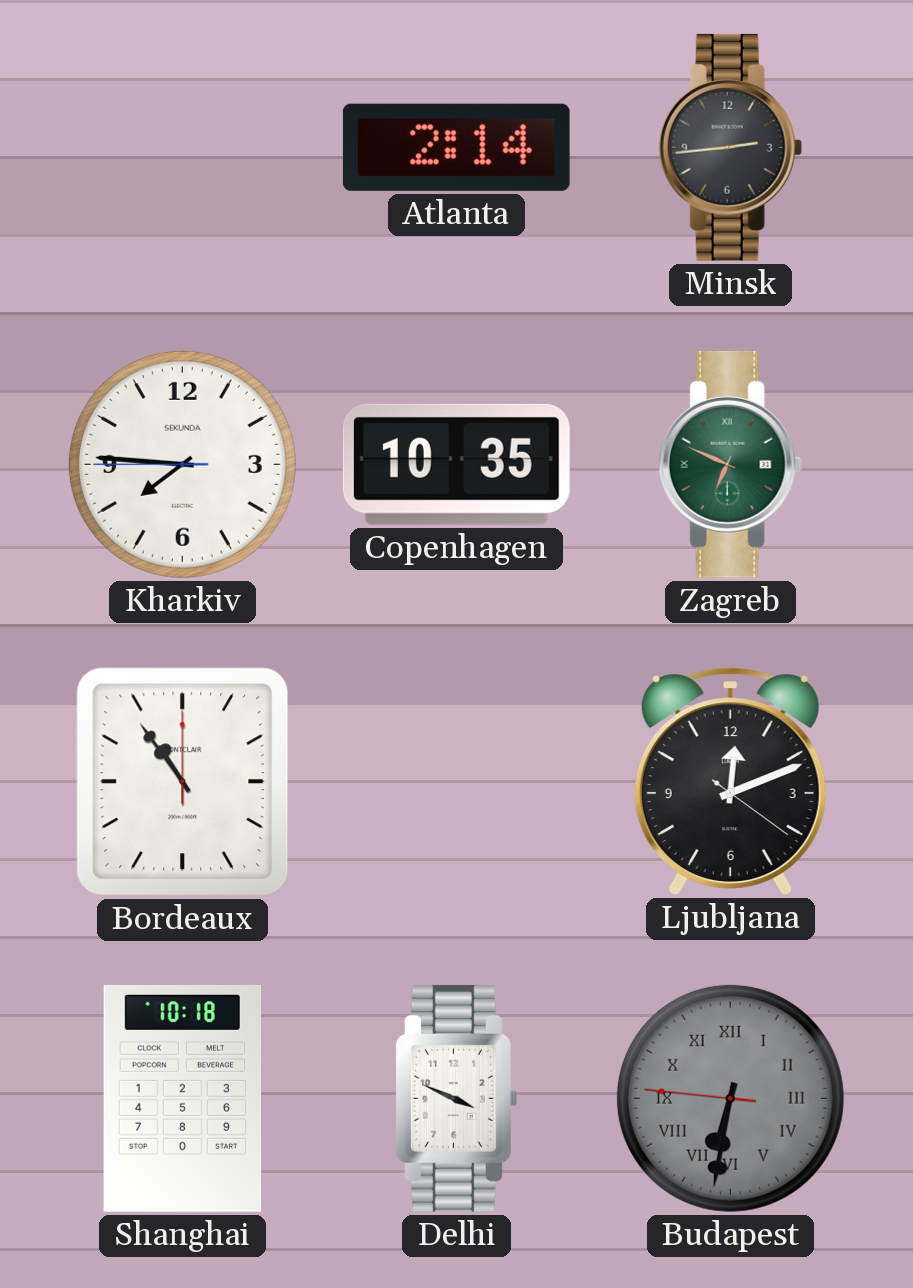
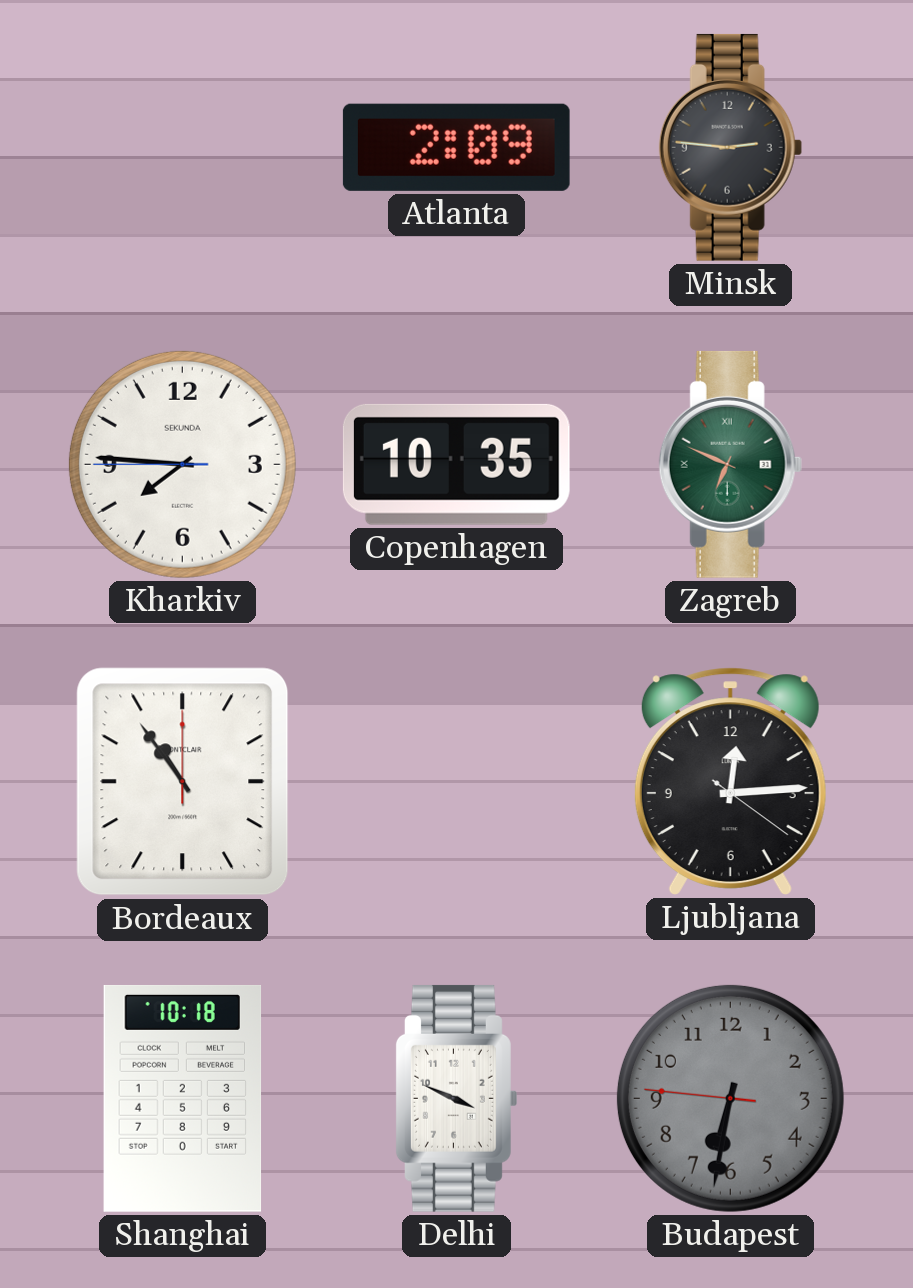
Atlanta: 2:14 -> 2:09
Minsk: 2:44 -> 2:46
Ljubljana: 12:11 -> 12:14
Budapest numerals: Roman -> Arabic
